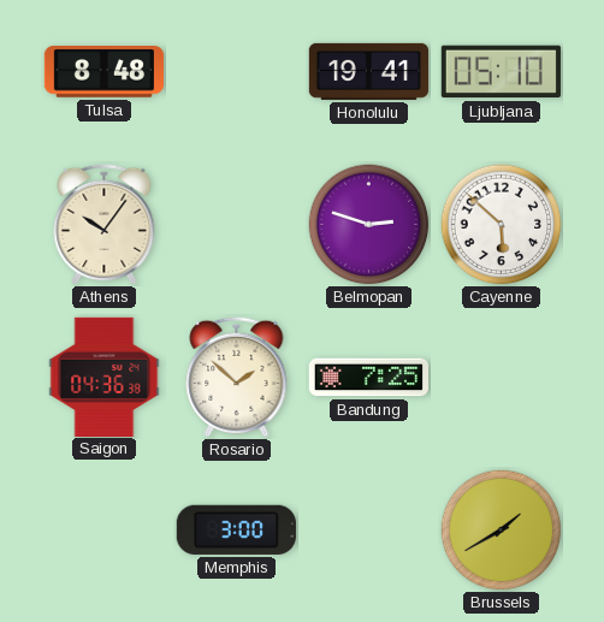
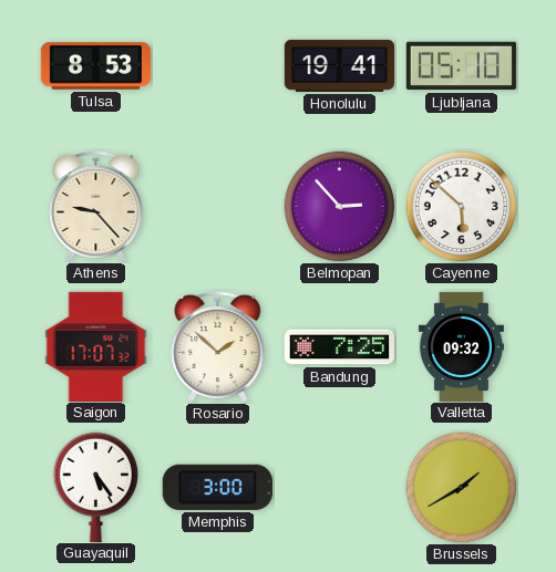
Tulsa: 8:48 -> 8:53
Athens: 10:06 -> 9:23
Belmopan: 2:48 -> 2:53
Saigon: 04:36 -> 17:07
Valletta: none -> 09:32
Guayaquil: none -> 5:24
